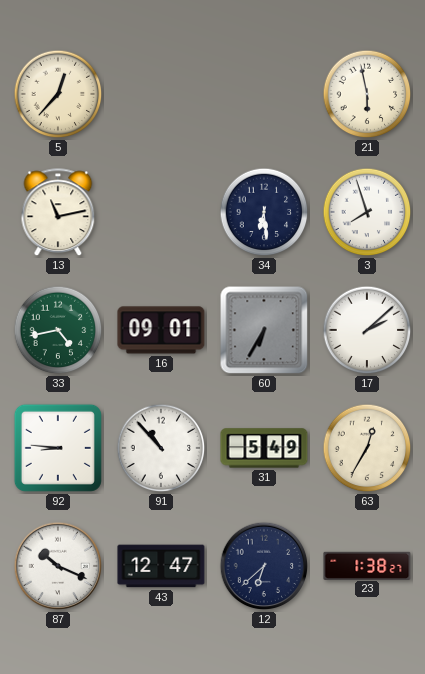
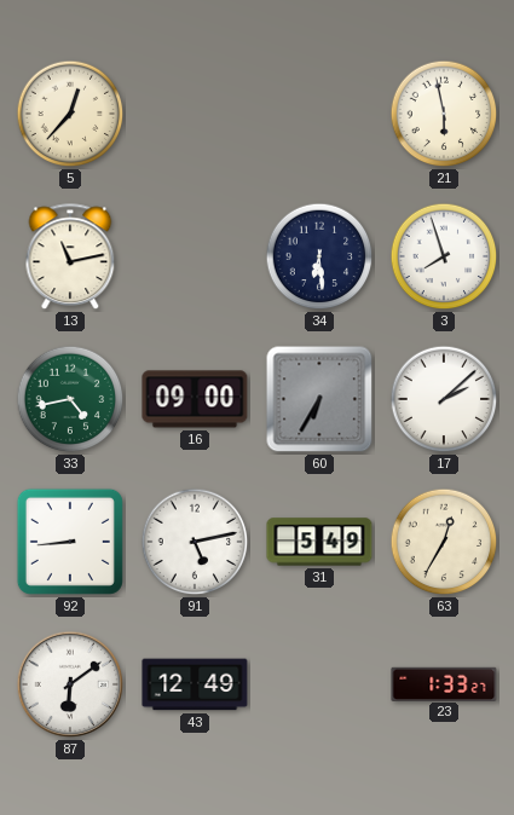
16: 09:01 -> 09:00
92: 8:46 -> 8:44
91: 10:53 -> 5:13
87: 10:19 -> 6:09
43: 12:47 -> 12:49
12: 6:38 -> none
23: 1:38 -> 1:33
